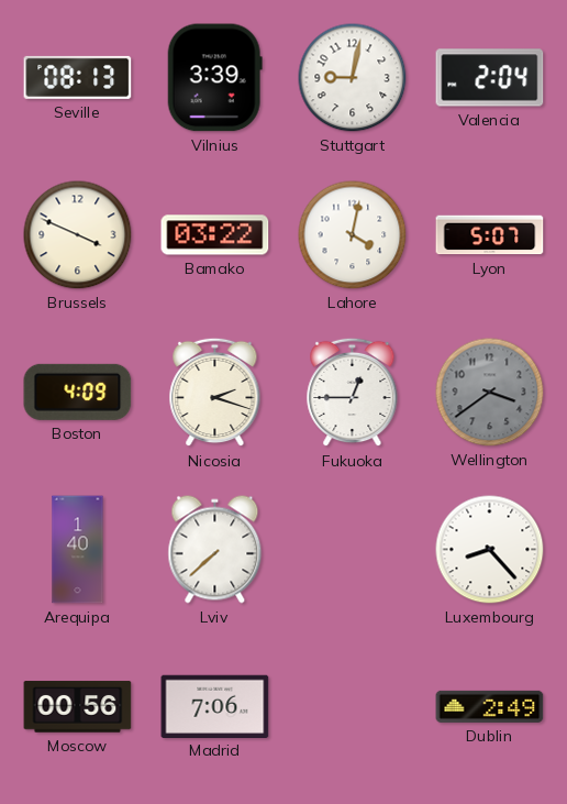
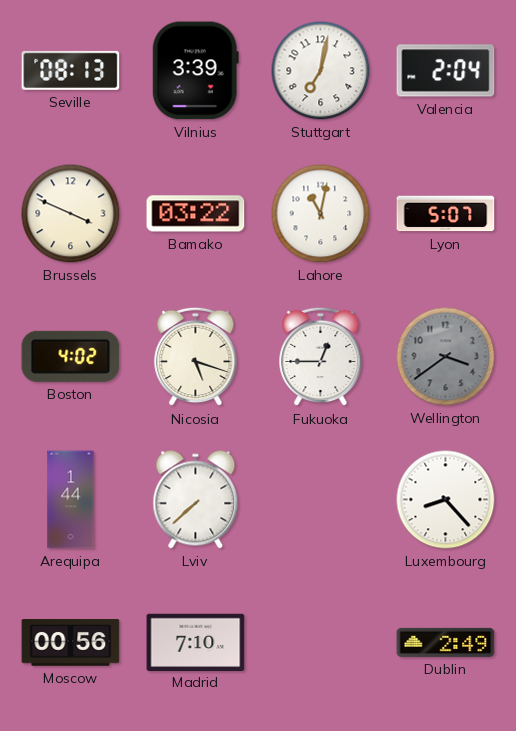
Stuttgart: 9:02 -> 7:02
Lahore: 4:02 -> 11:02
Boston: 4:09 -> 4:02
Nicosia: 2:18 -> 5:18
Arequipa: 1:40 -> 1:44
Madrid: 7:06 -> 7:10
